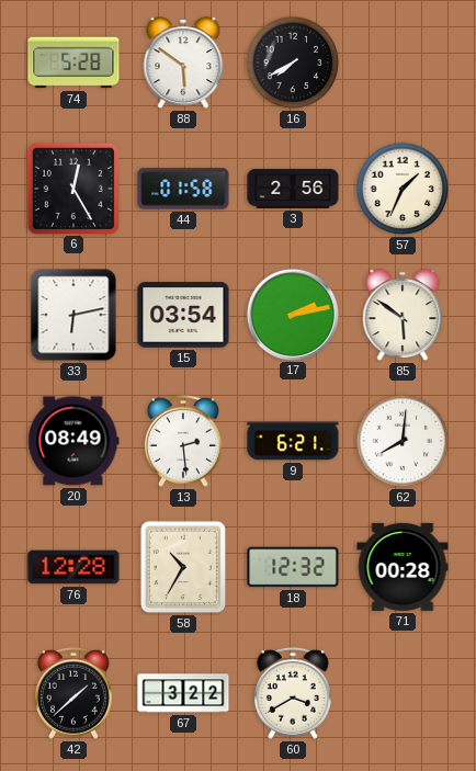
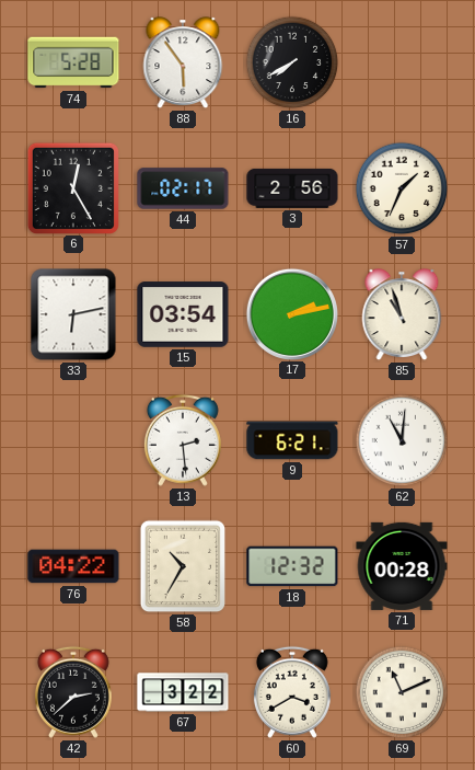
88: 5:51 -> 5:54
44: 01:58 -> 02:17
85: 5:51 -> 10:57
20: 08:49 -> none
62: 8:01 -> 11:01
76: 12:28 -> 04:22
42: 1:38 -> 2:38
69: none -> 11:11
